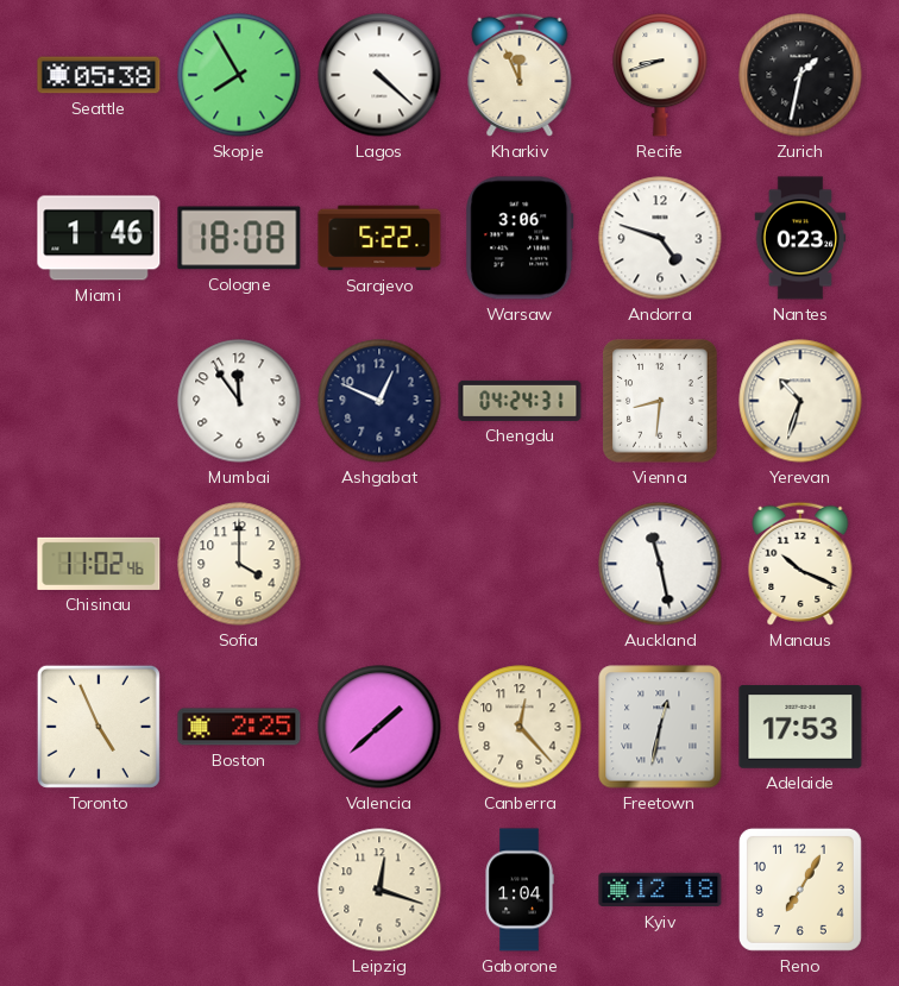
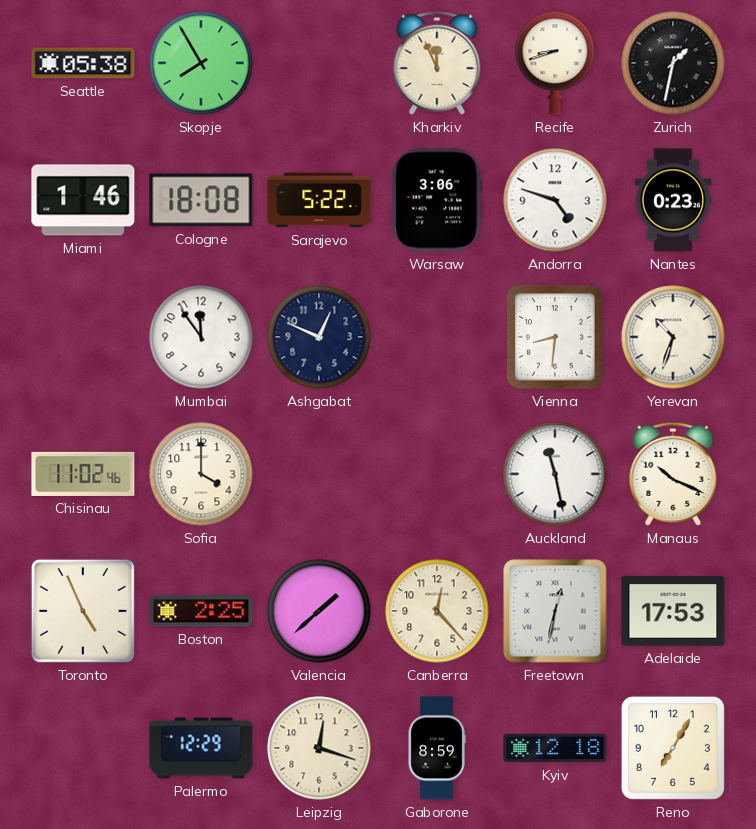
Lagos: 4:22 -> none
Chengdu: 04:24 -> none
Palermo: none -> 12:29
Gaborone: 1:04 -> 8:59
